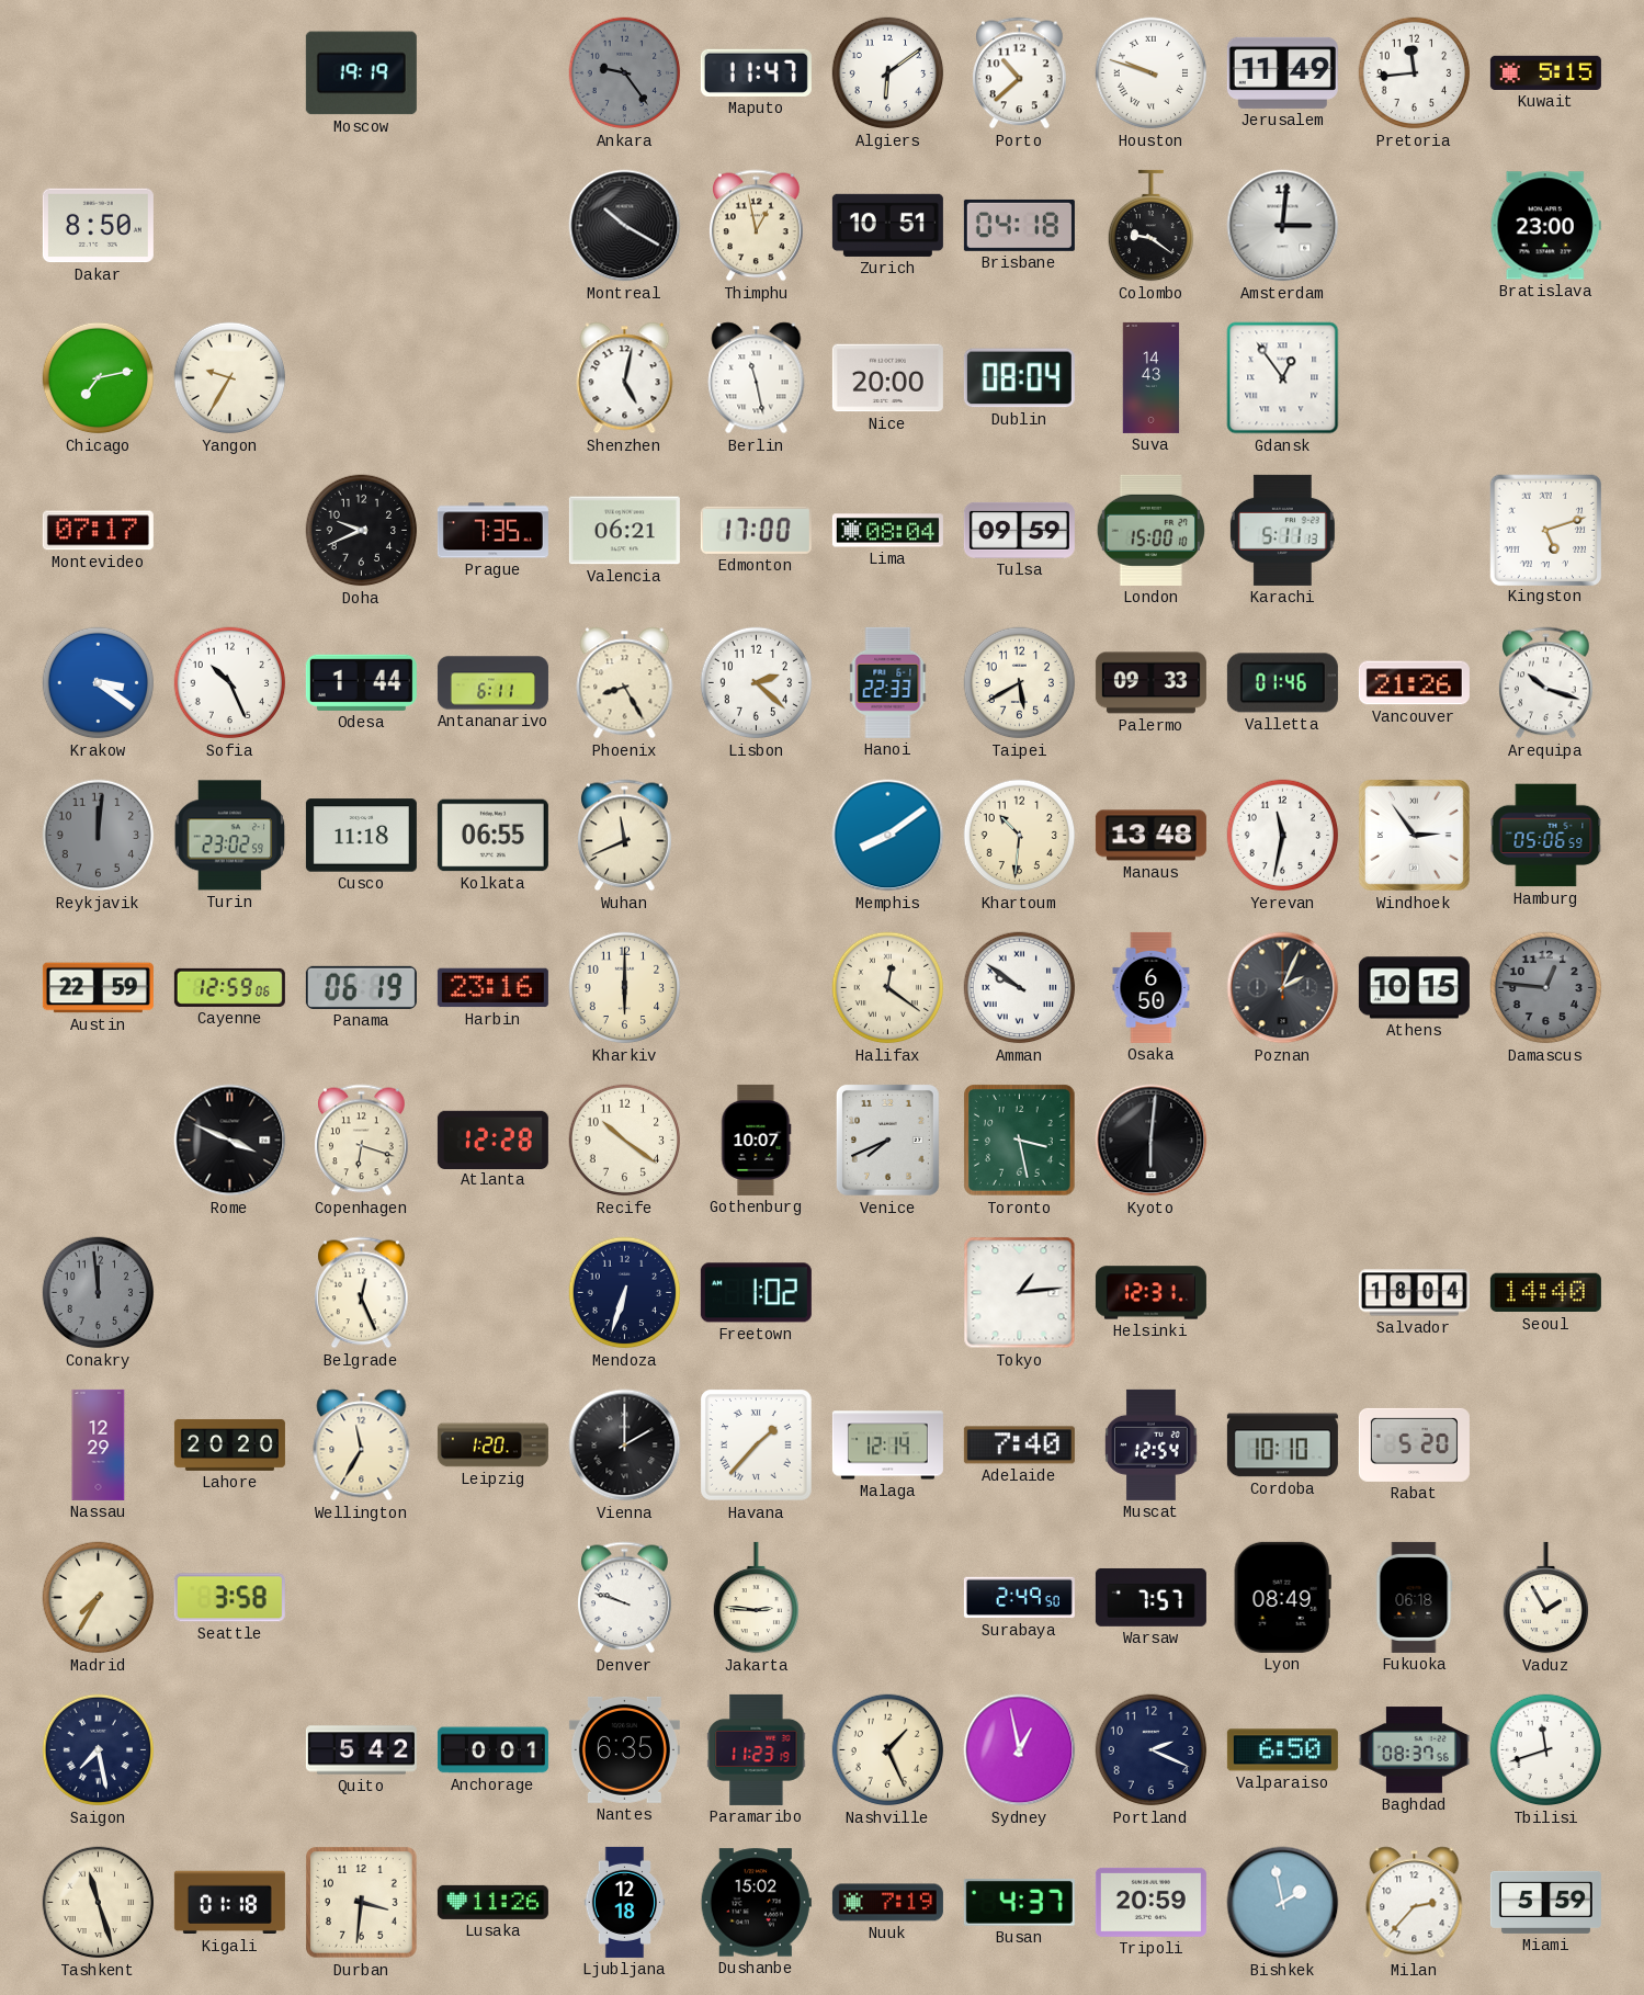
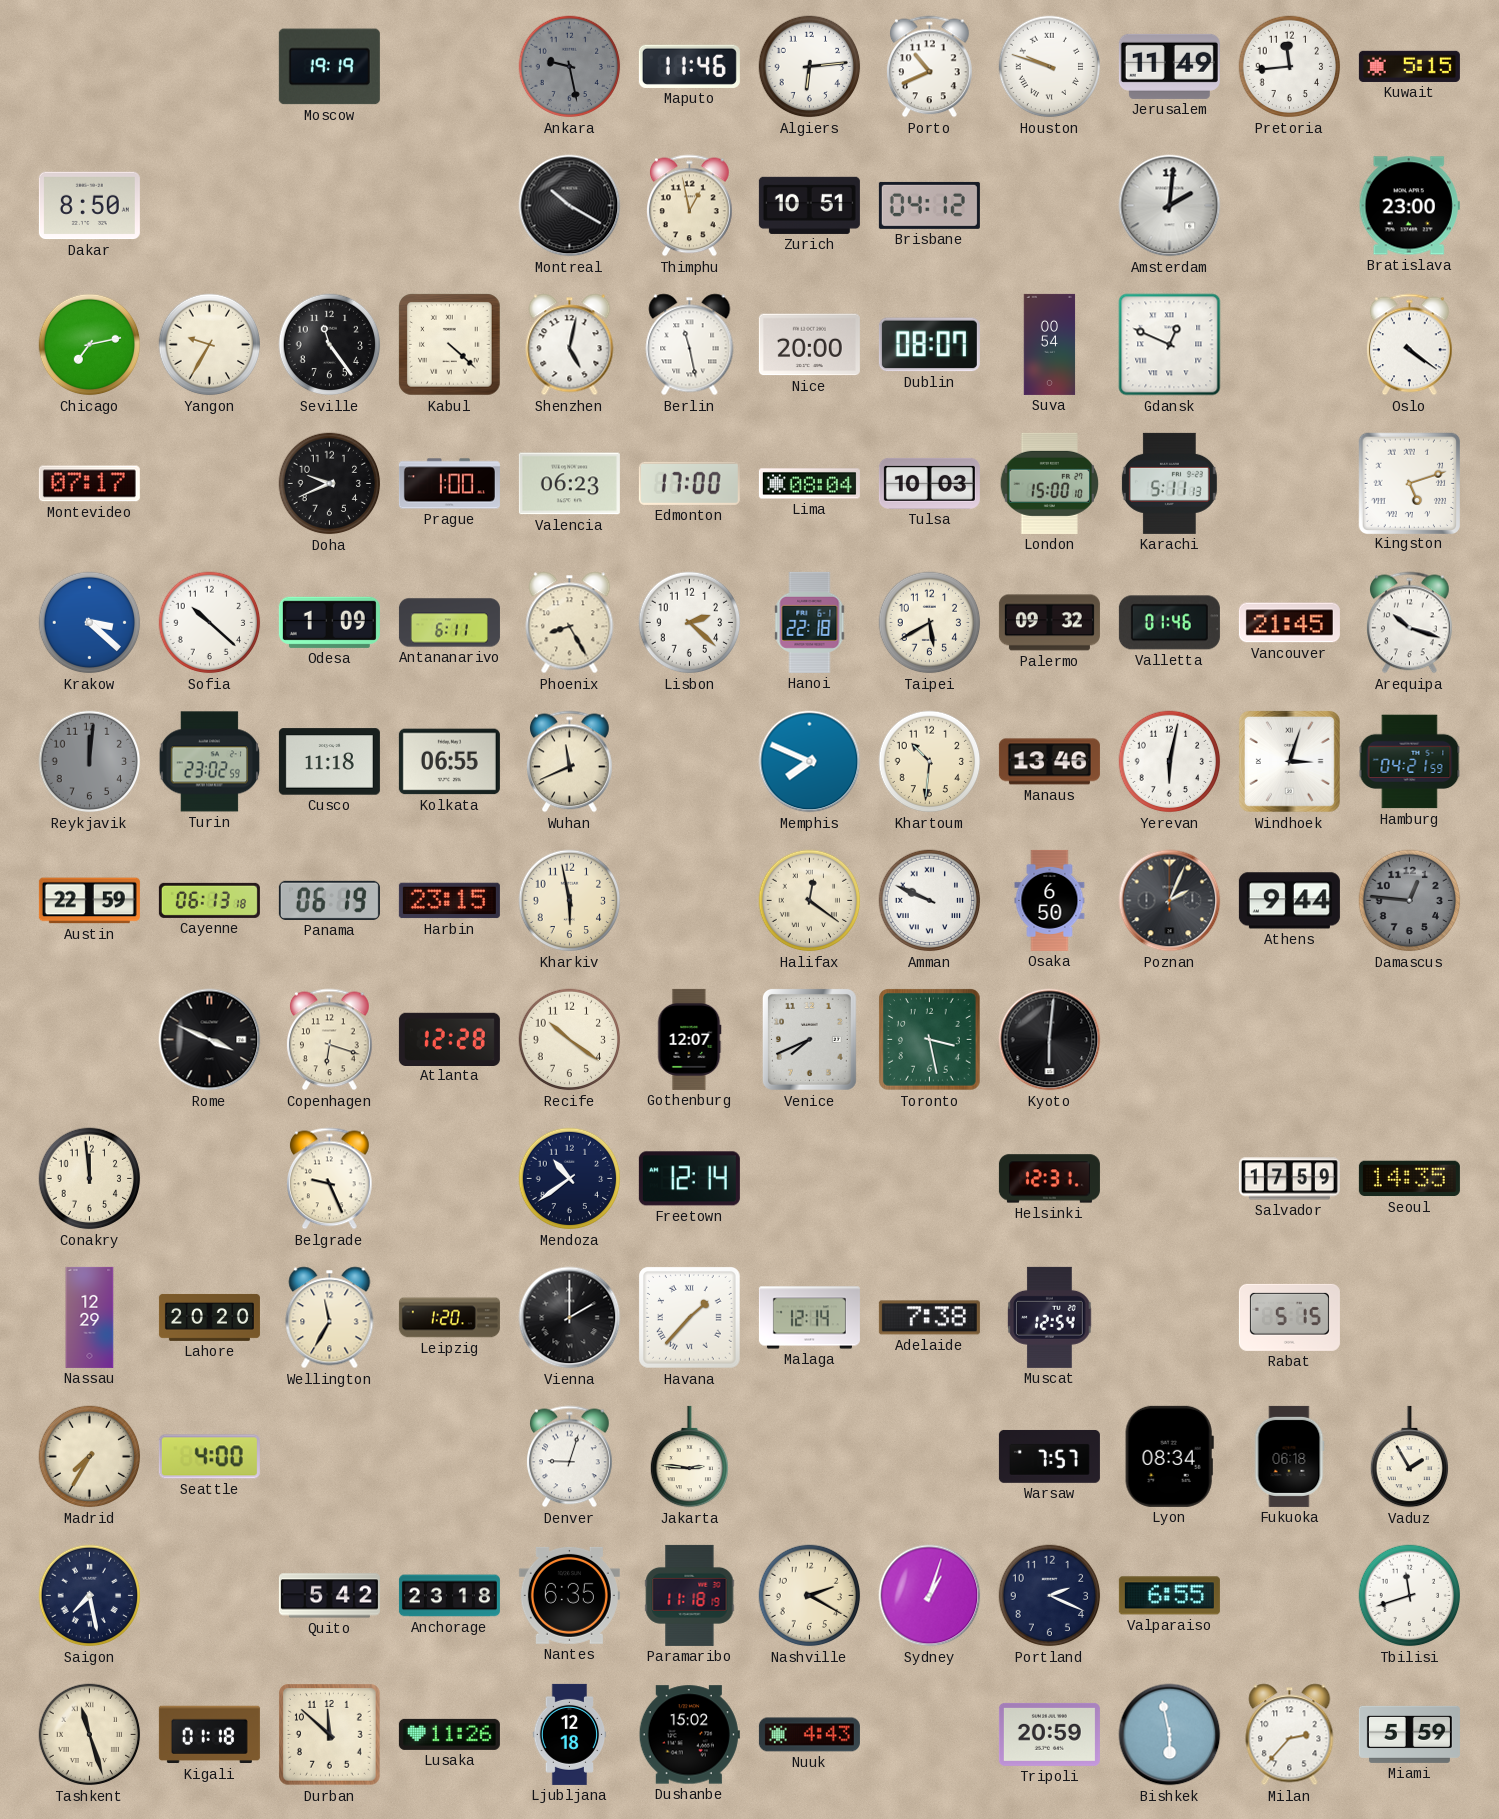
Ankara: 9:24 -> 9:28
Maputo: 11:47 -> 11:46
Algiers: 6:09 -> 6:14
Porto: 10:38 -> 10:41
Brisbane: 04:18 -> 04:12
Colombo: 9:21 -> none
Amsterdam: 3:01 -> 2:01
Seville: none -> 11:24
Kabul: none -> 4:22
Dublin: 08:04 -> 08:07
Suva: 14:43 -> 00:54
Gdansk: 12:54 -> 12:49
Oslo: none -> 4:21
Prague: 7:35 -> 1:00
Valencia: 06:21 -> 06:23
Tulsa: 09:59 -> 10:03
Krakow: 3:21 -> 3:22
Sofia: 10:26 -> 10:22
Odesa: 1:44 -> 1:09
Hanoi: 22:33 -> 22:18
Palermo: 09:33 -> 09:32
Vancouver: 21:26 -> 21:45
Memphis: 8:09 -> 7:49
Manaus: 13:48 -> 13:46
Yerevan: 11:32 -> 6:02
Windhoek: 2:54 -> 3:03
Hamburg: 05:06 -> 04:21
Cayenne: 12:59 -> 06:13
Harbin: 23:16 -> 23:15
Kharkiv: 6:00 -> 5:58
Amman: 9:51 -> 9:49
Athens: 10:15 -> 9:44
Gothenburg: 10:07 -> 12:07
Conakry dial: grey -> cream
Belgrade: 12:26 -> 9:26
Mendoza: 6:33 -> 10:39
Freetown: 1:02 -> 12:14
Tokyo: 1:14 -> none
Salvador: 18:04 -> 17:59
Seoul: 14:40 -> 14:35
Adelaide: 7:40 -> 7:38
Cordoba: 10:10 -> none
Rabat: 5:20 -> 5:15
Seattle: 3:58 -> 4:00
Denver: 9:48 -> 9:03
Surabaya: 2:49 -> none
Lyon: 08:49 -> 08:34
Anchorage: 0:01 -> 23:18
Paramaribo: 11:23 -> 11:18
Nashville: 1:26 -> 2:20
Sydney: 12:58 -> 1:03
Valparaiso: 6:50 -> 6:55
Baghdad: 08:37 -> none
Durban: 3:31 -> 11:52
Nuuk: 7:19 -> 4:43
Busan: 4:37 -> none
Bishkek: 1:58 -> 5:58
